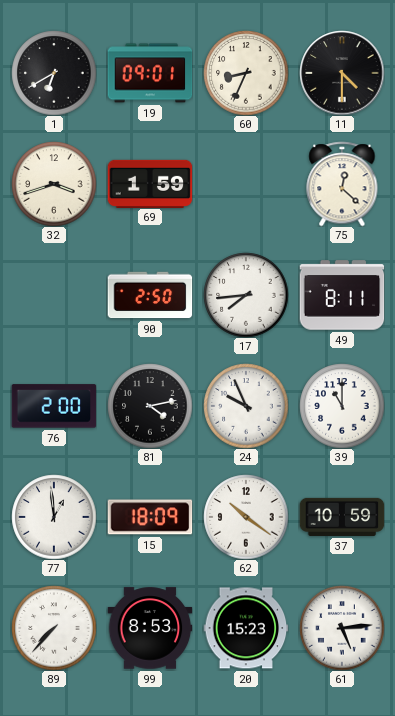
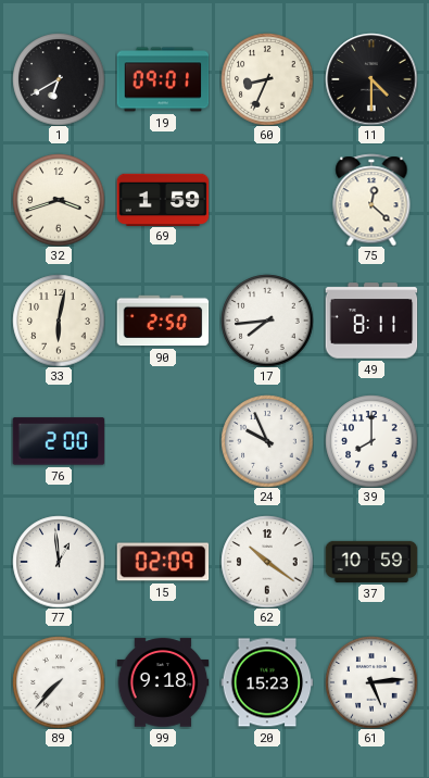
33: none -> 6:02
81: 4:13 -> none
39: 11:00 -> 8:00
15: 18:09 -> 02:09
99: 8:53 -> 9:18
